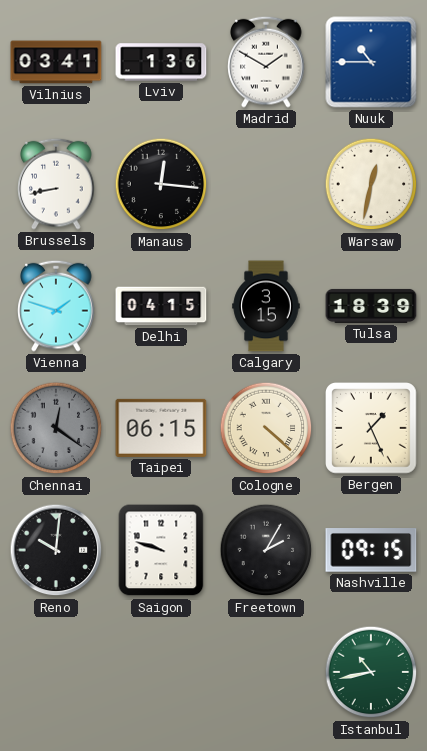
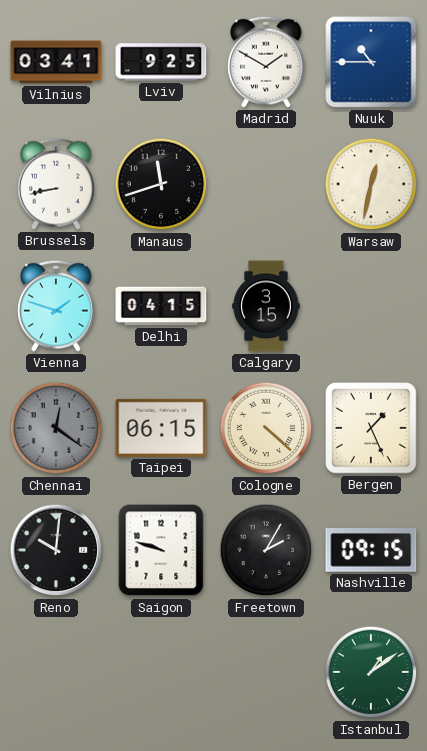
Lviv: 1:36 -> 9:25
Manaus: 12:16 -> 11:42
Tulsa: 18:39 -> none
Istanbul: 10:43 -> 1:09
